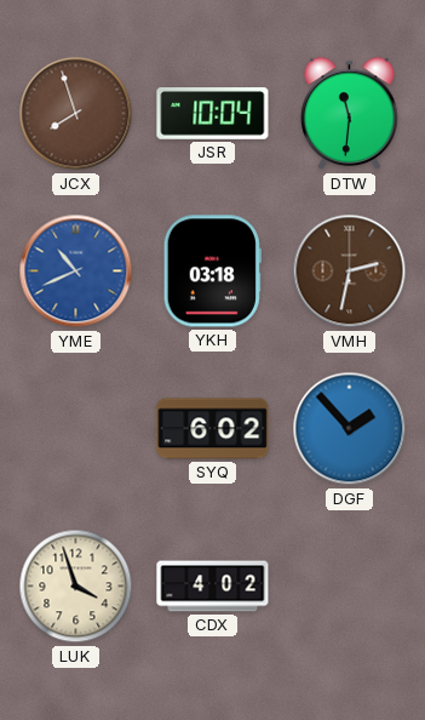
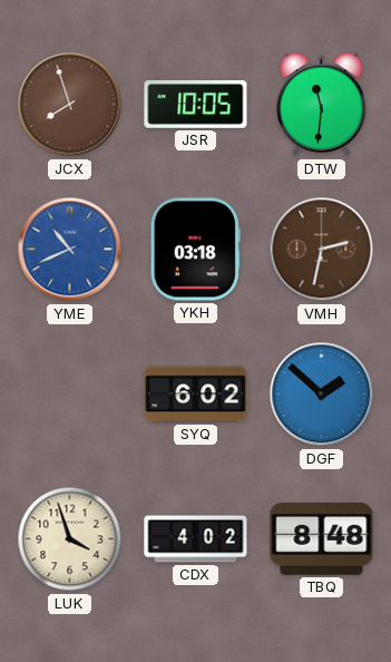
JSR: 10:04 -> 10:05
DGF: 1:53 -> 1:52
TBQ: none -> 8:48
